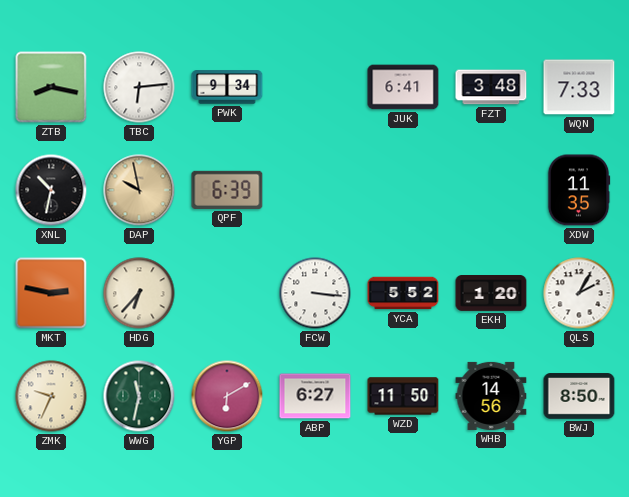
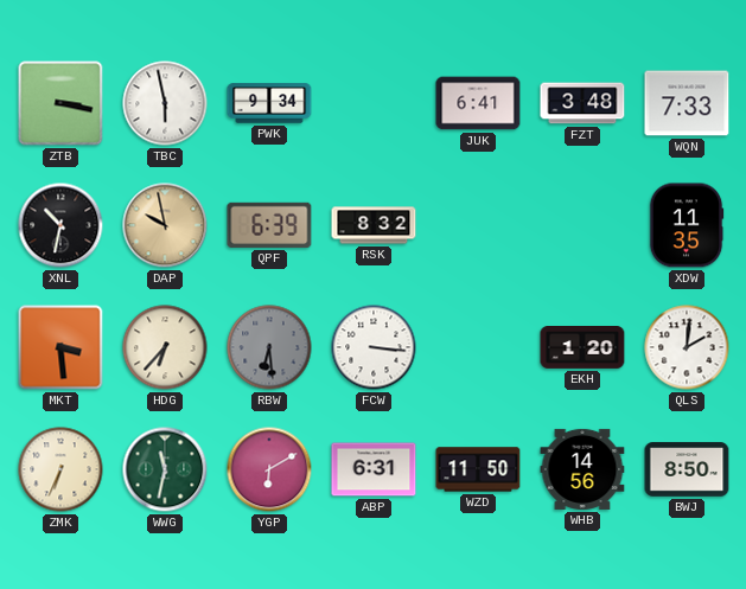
ZTB: 8:17 -> 3:17
TBC: 6:14 -> 5:58
RSK: none -> 8:32
MKT: 2:47 -> 3:29
RBW: none -> 6:29
YCA: 5:52 -> none
QLS: 2:05 -> 2:01
ZMK: 9:34 -> 6:34
ABP: 6:27 -> 6:31
